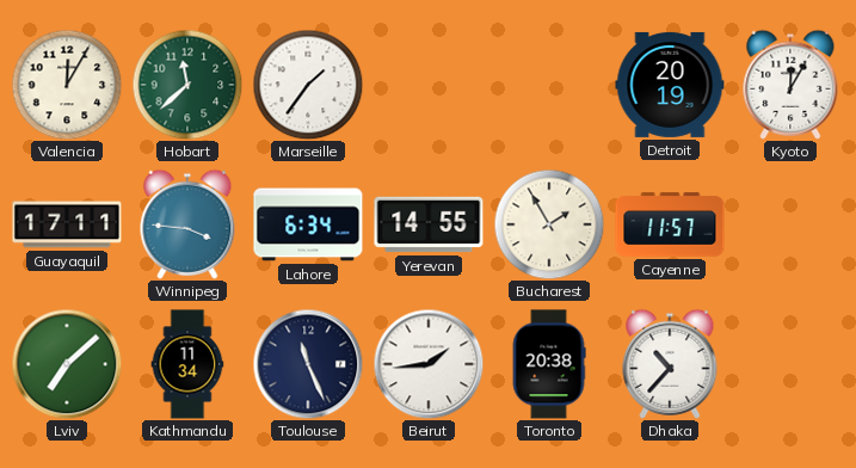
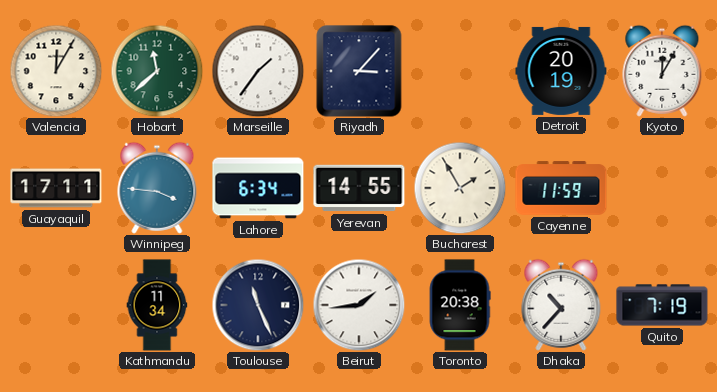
Riyadh: none -> 3:07
Cayenne: 11:57 -> 11:59
Lviv: 7:08 -> none
Quito: none -> 7:19
